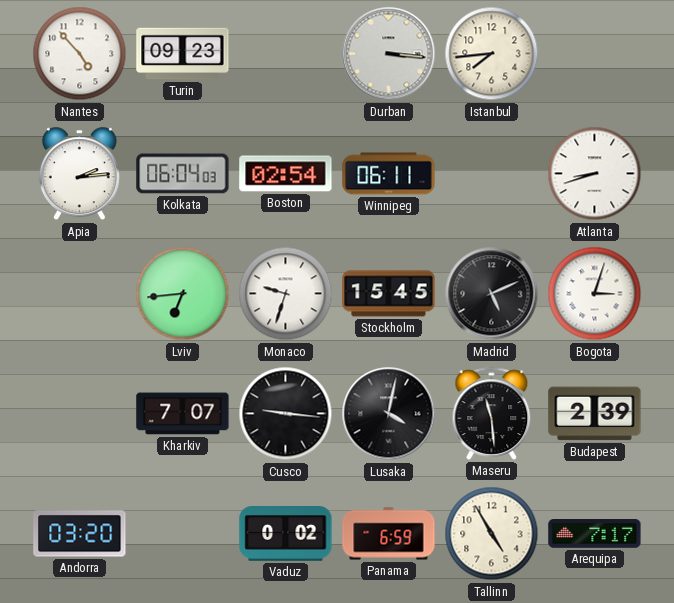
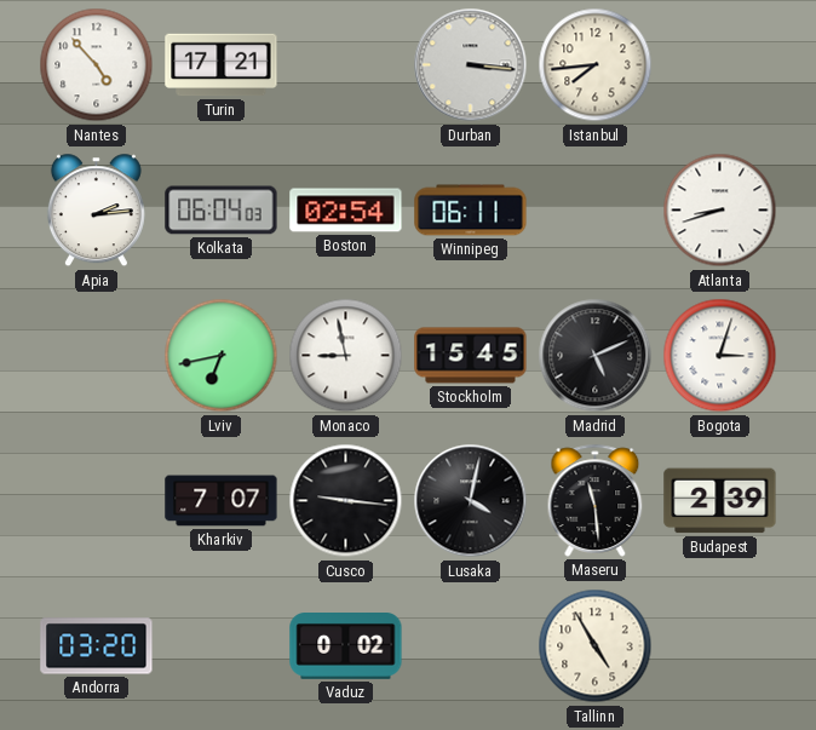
Turin: 09:23 -> 17:21
Lviv: 6:44 -> 6:43
Monaco: 9:33 -> 8:58
Panama: 6:59 -> none
Arequipa: 7:17 -> none
